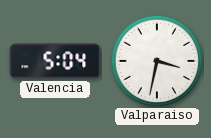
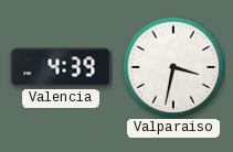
Valencia: 5:04 -> 4:39
